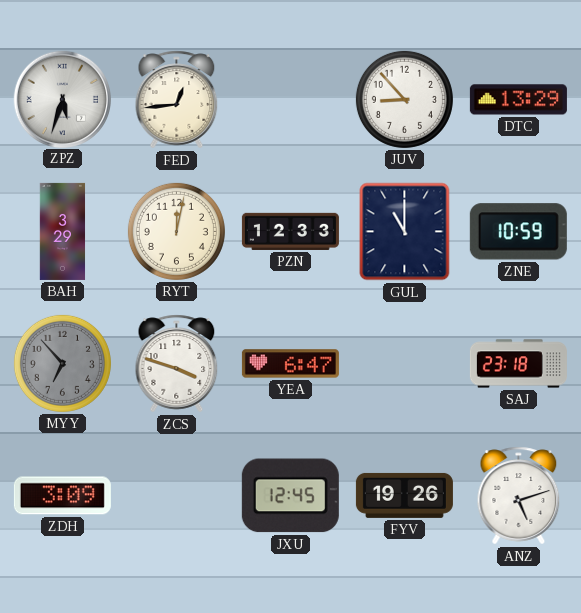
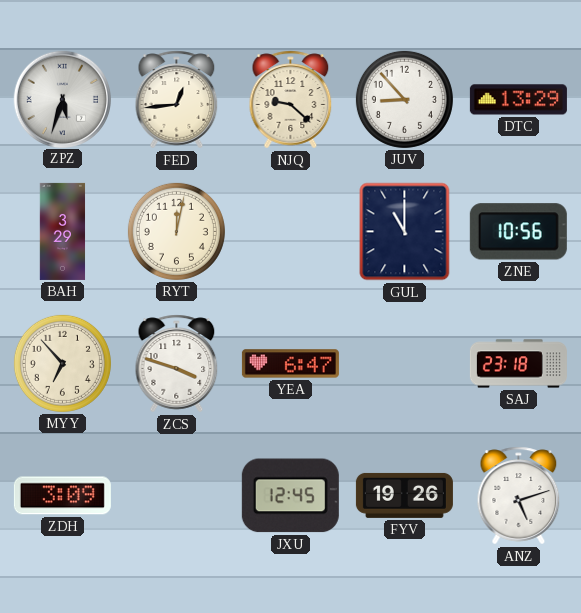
NJQ: none -> 9:22
PZN: 12:33 -> none
ZNE: 10:59 -> 10:56
MYY dial: grey -> cream
